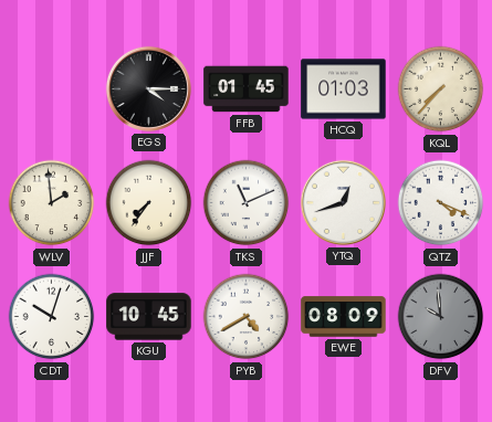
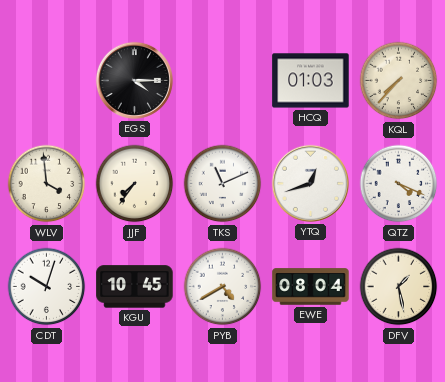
FFB: 01:45 -> none
WLV: 1:59 -> 3:59
EWE: 08:09 -> 08:04
DFV: 9:59 -> 1:28
DFV dial: grey -> cream
